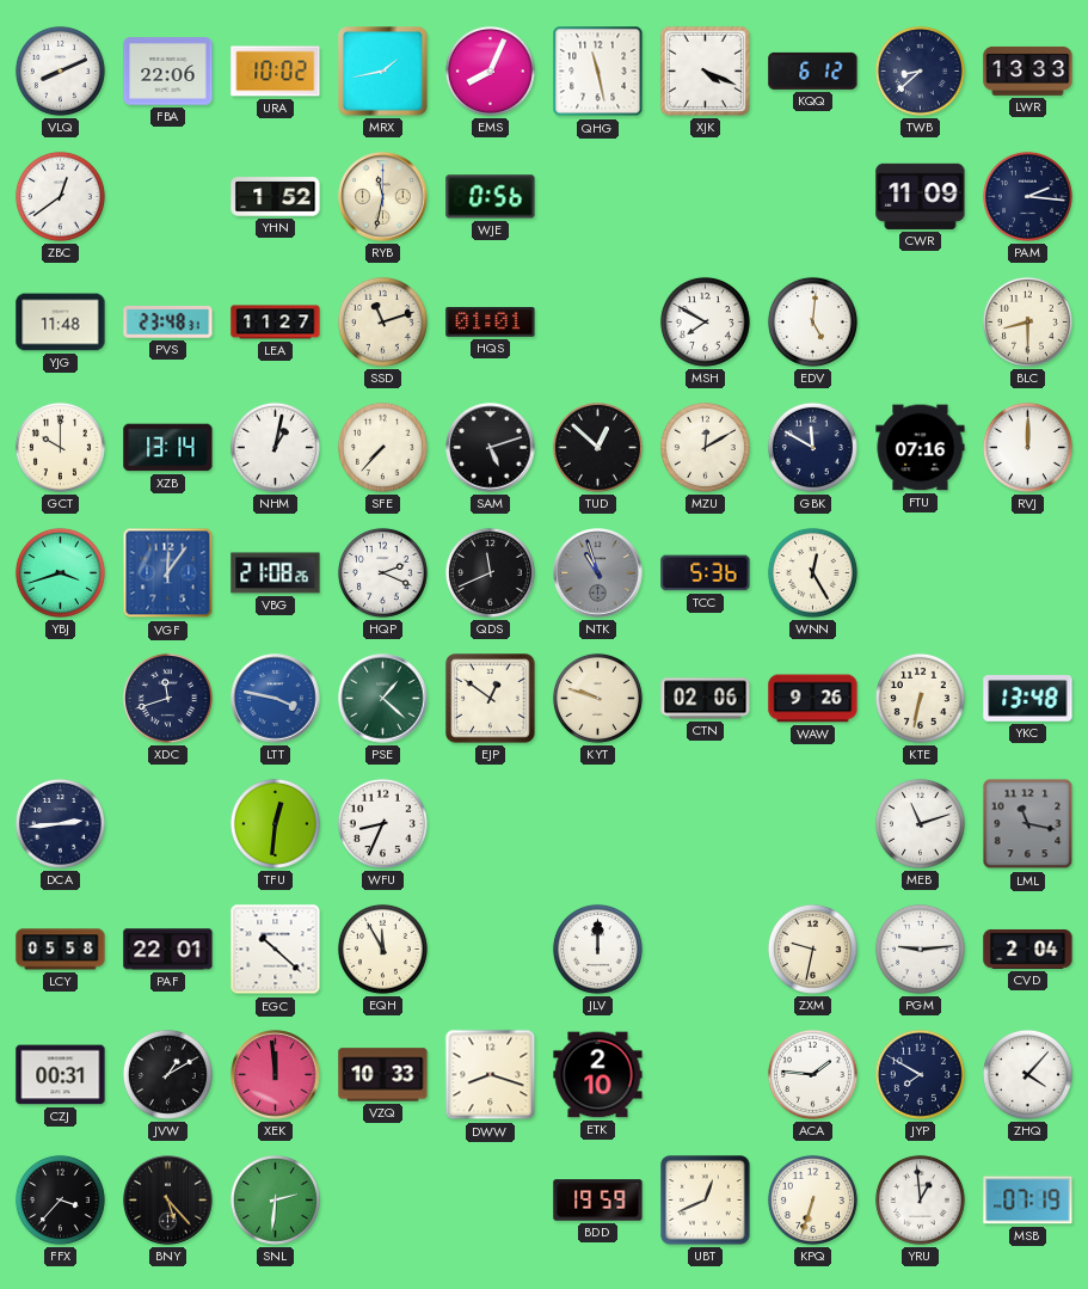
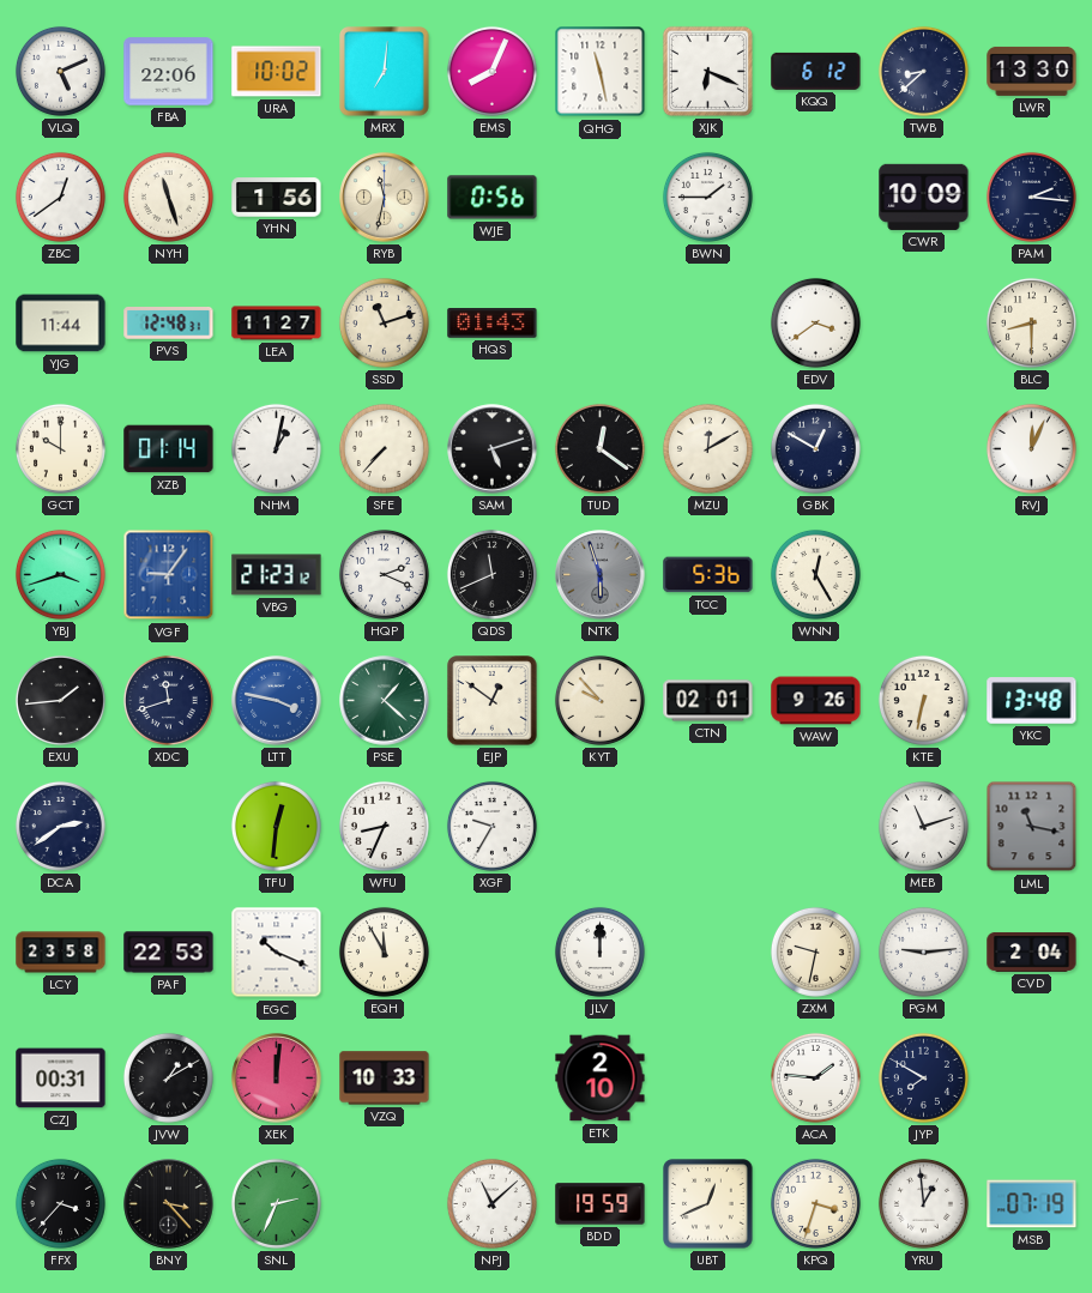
VLQ: 8:11 -> 5:11
MRX: 1:43 -> 7:01
XJK: 4:19 -> 6:19
LWR: 13:33 -> 13:30
NYH: none -> 11:27
YHN: 1:52 -> 1:56
BWN: none -> 1:45
CWR: 11:09 -> 10:09
YJG: 11:48 -> 11:44
PVS: 23:48 -> 12:48
HQS: 01:01 -> 01:43
MSH: 7:50 -> none
EDV: 5:01 -> 3:39
XZB: 13:14 -> 01:14
TUD: 12:52 -> 12:21
GBK: 11:50 -> 12:50
FTU: 07:16 -> none
RVJ: 12:00 -> 12:04
VGF: 12:06 -> 9:06
VBG: 21:08 -> 21:23
NTK: 10:57 -> 5:57
EXU: none -> 1:44
KYT: 9:48 -> 9:53
CTN: 02:06 -> 02:01
DCA: 2:44 -> 2:39
XGF: none -> 9:35
LCY: 05:58 -> 23:58
PAF: 22:01 -> 22:53
EGC: 10:22 -> 10:19
XEK: 11:59 -> 12:01
DWW: 8:18 -> none
ZHQ: 4:07 -> none
BNY: 5:23 -> 3:23
SNL: 2:31 -> 2:34
NPJ: none -> 11:08
KPQ: 6:33 -> 3:33
